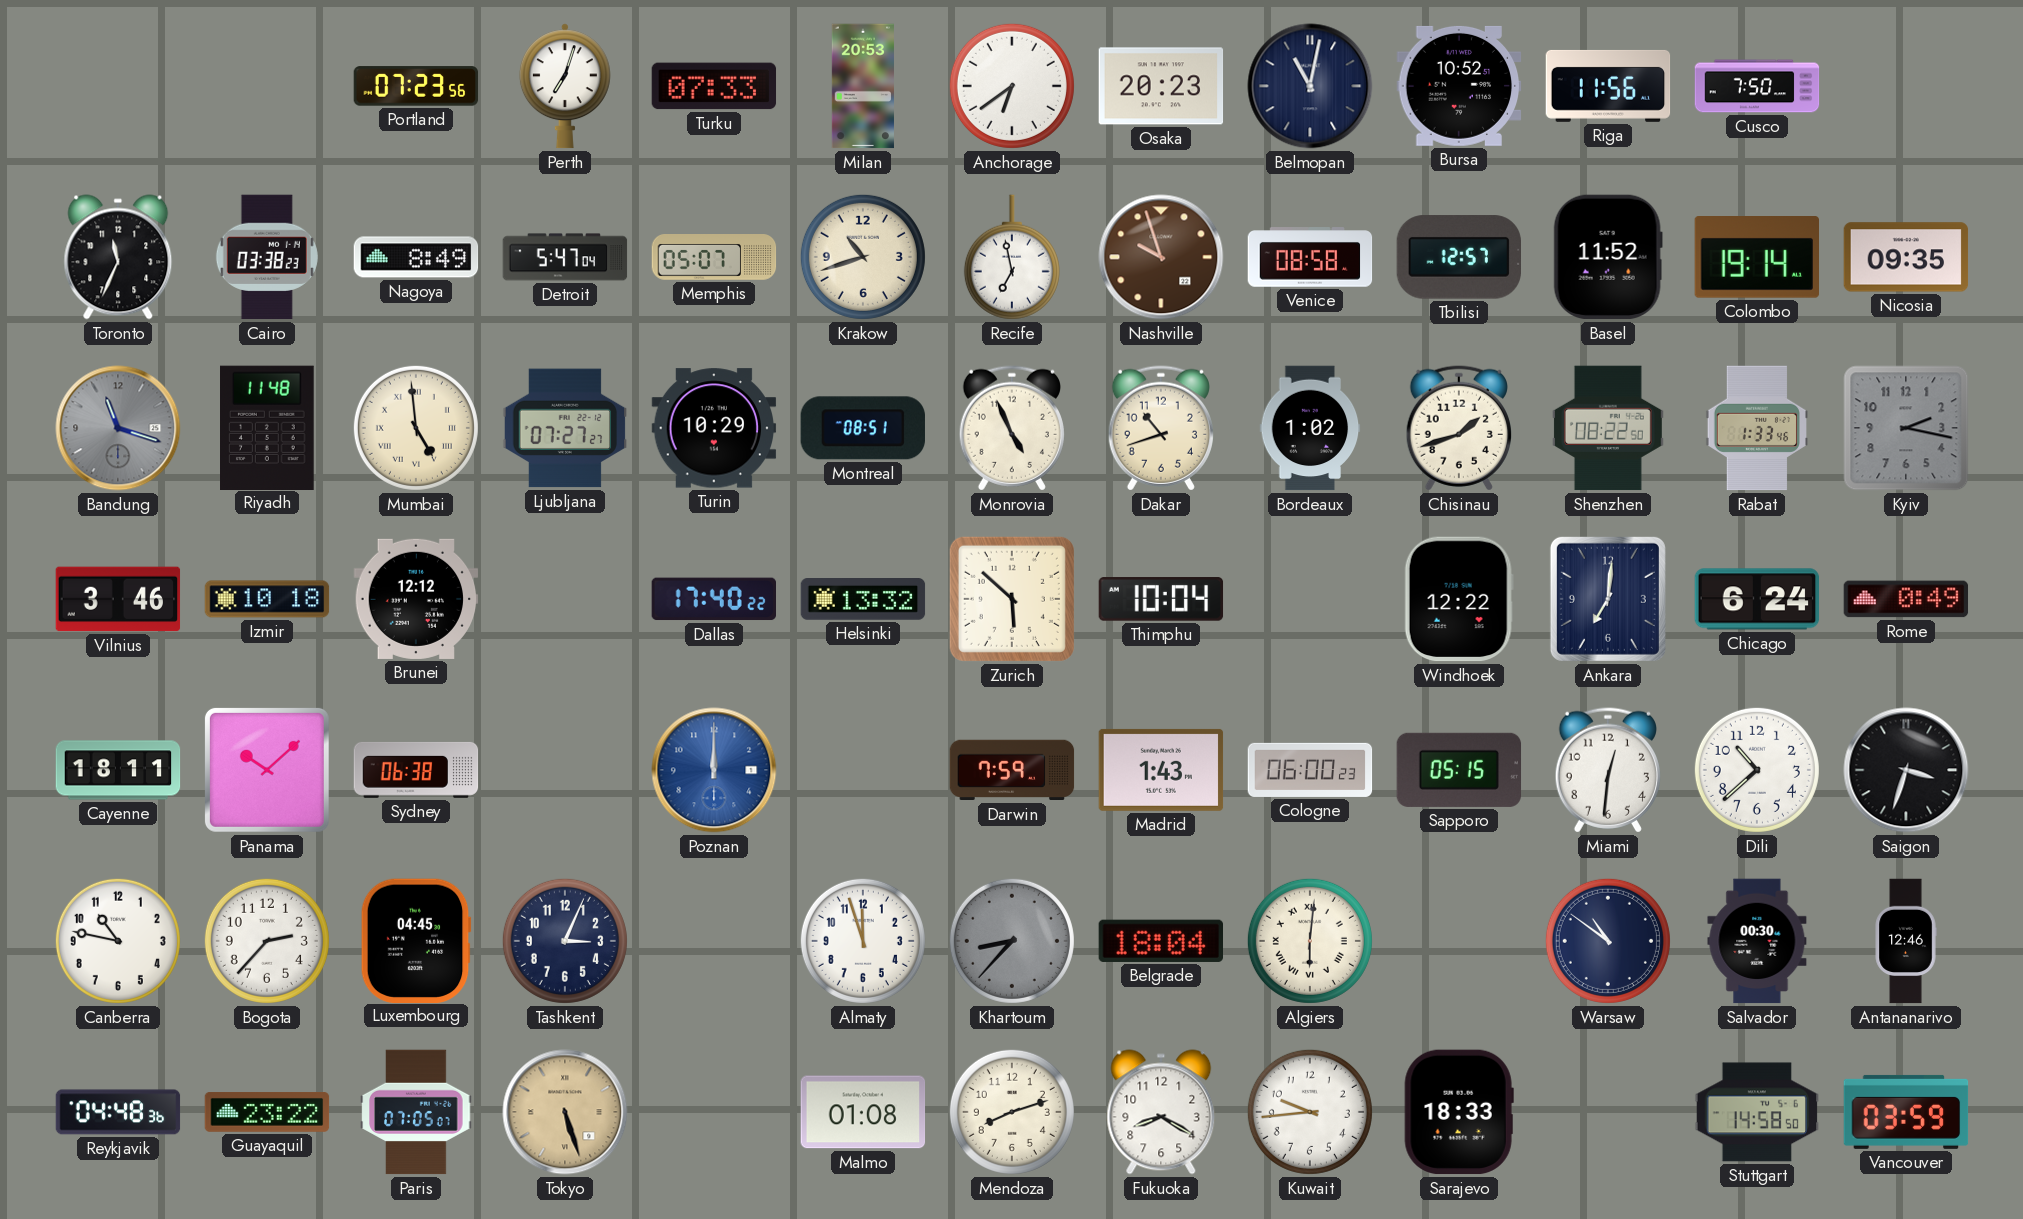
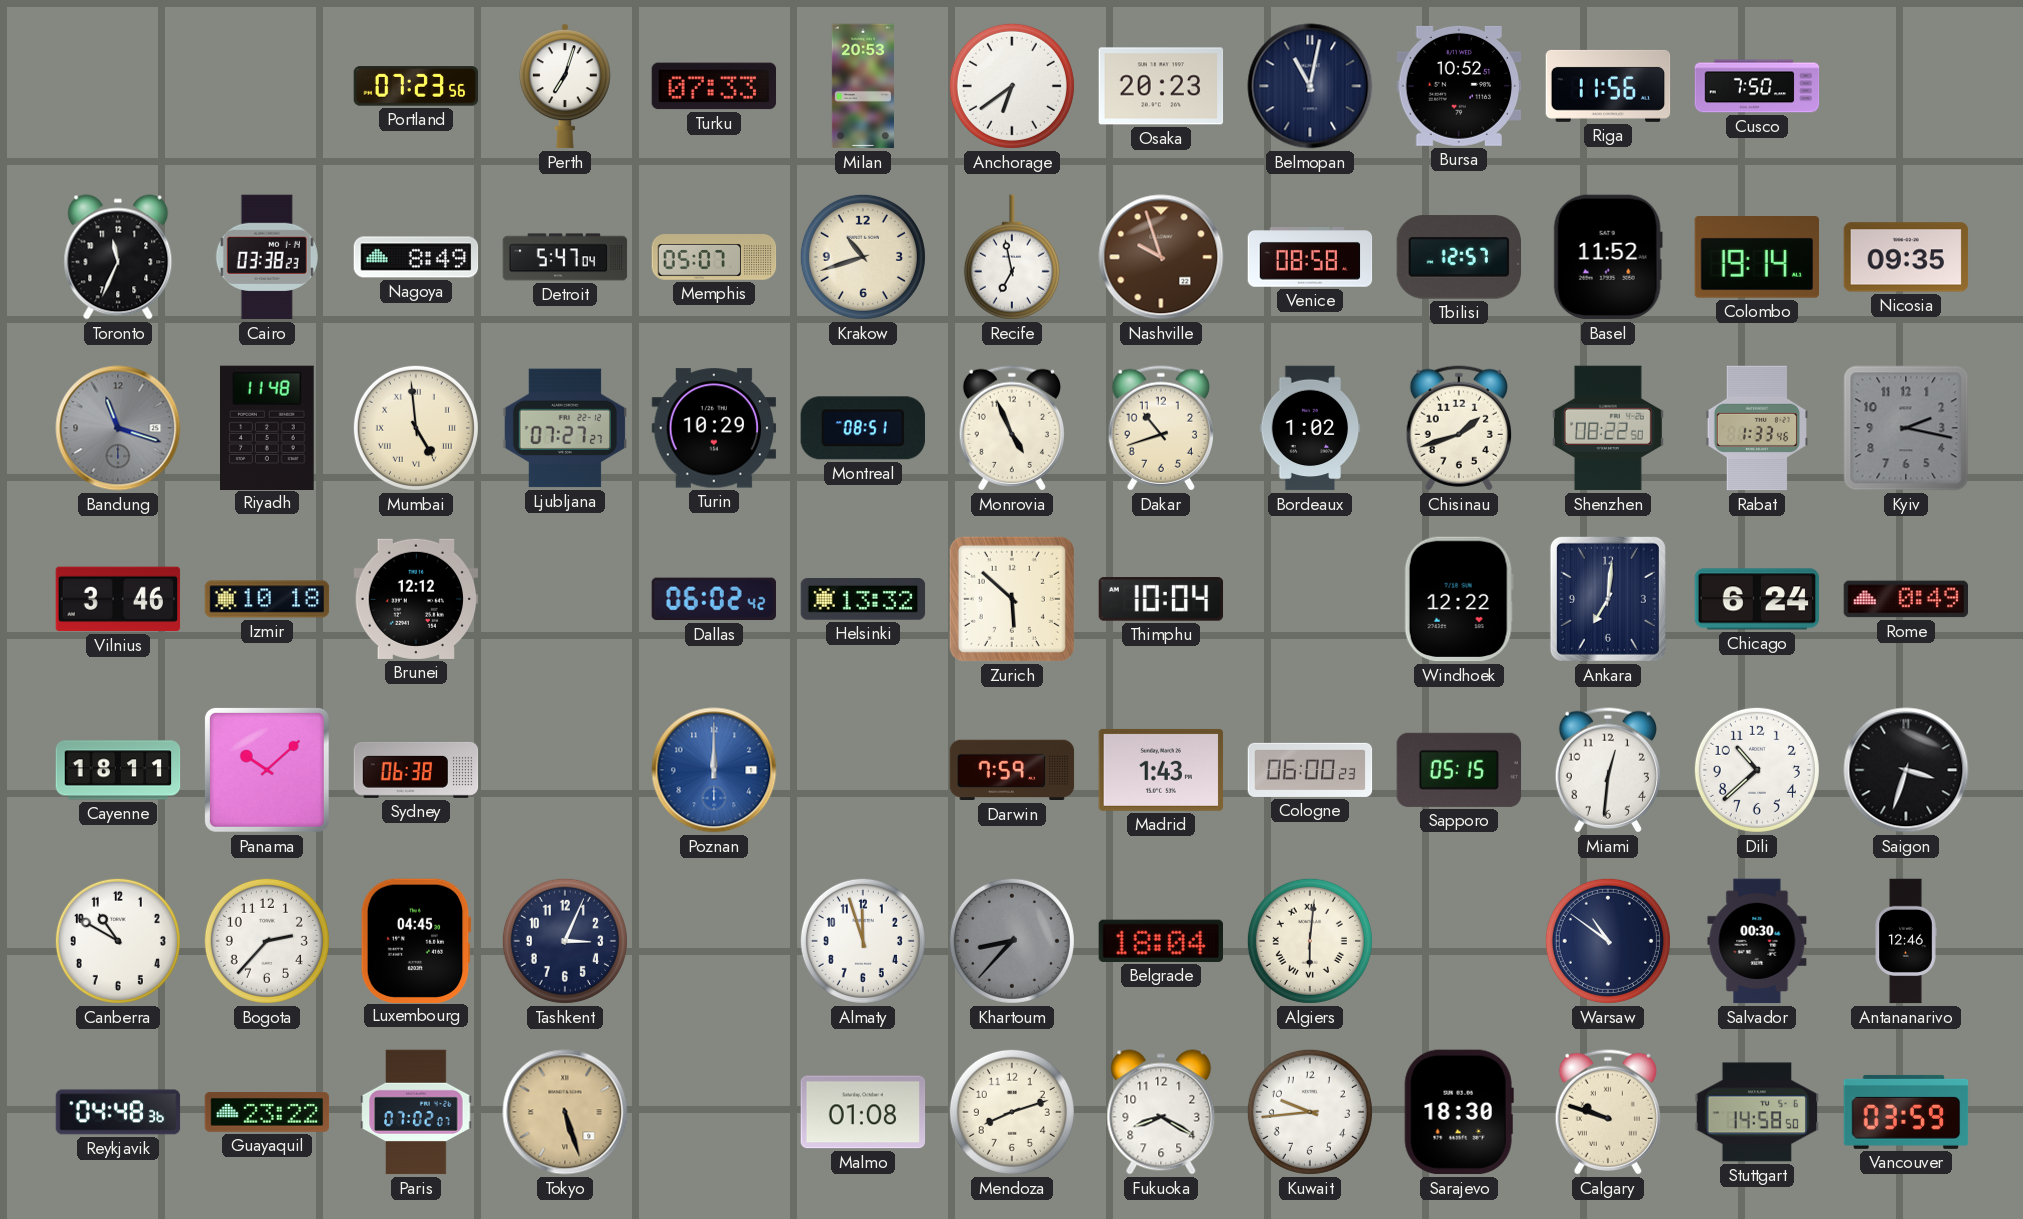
Dallas: 17:40 -> 06:02
Canberra: 10:47 -> 10:50
Paris: 07:05 -> 07:02
Sarajevo: 18:33 -> 18:30
Calgary: none -> 9:48
